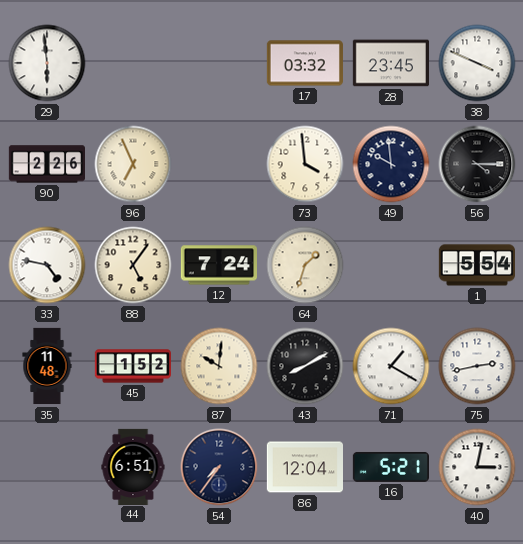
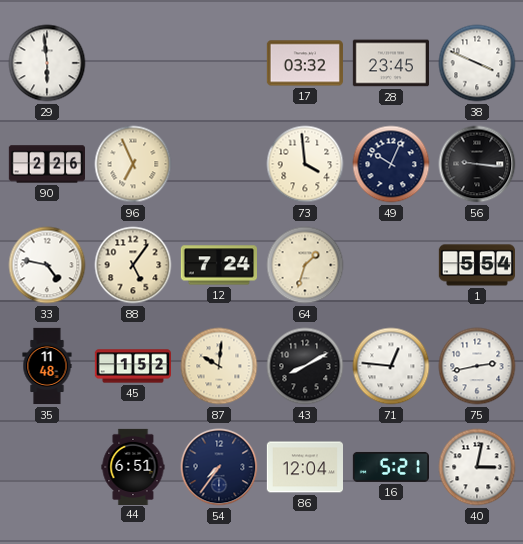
49: 9:59 -> 10:04
56: 4:15 -> 9:16
71: 1:20 -> 12:46
